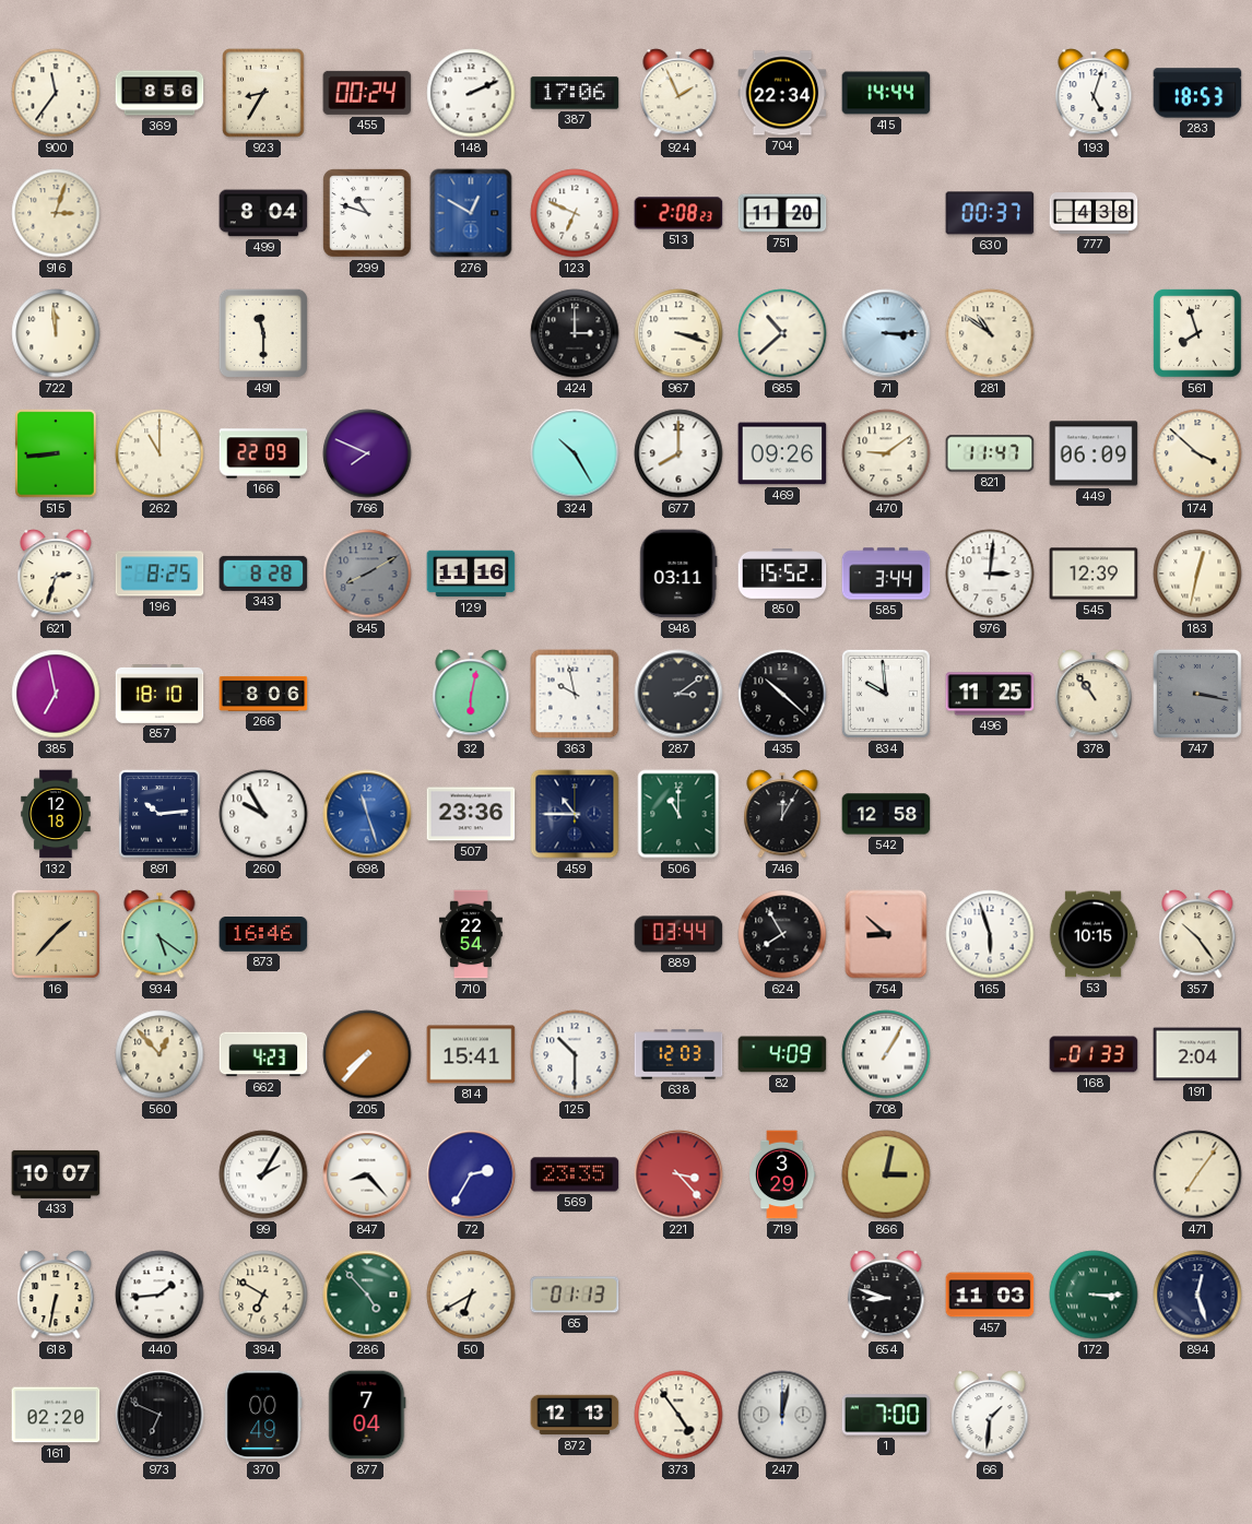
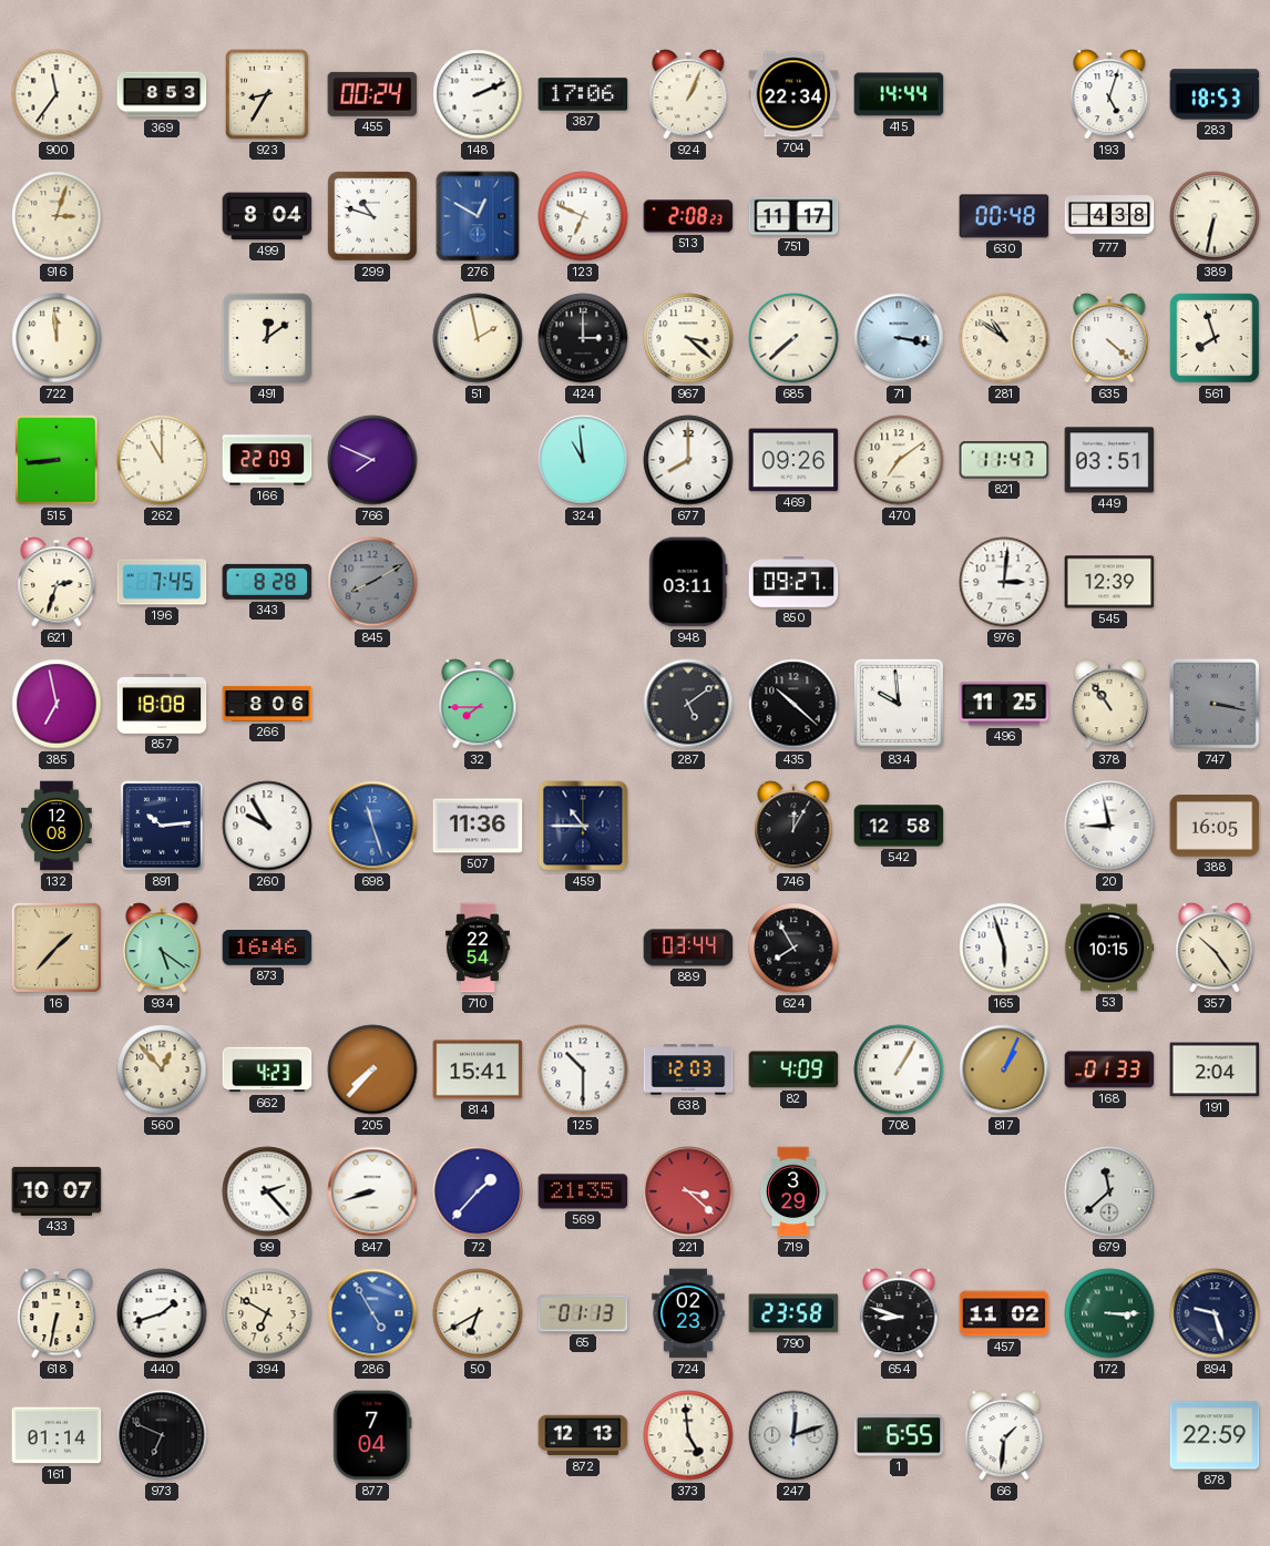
369: 8:56 -> 8:53
924: 1:56 -> 1:04
751: 11:20 -> 11:17
630: 00:37 -> 00:48
389: none -> 6:32
491: 11:30 -> 12:09
51: none -> 1:58
967: 3:18 -> 3:22
685: 10:38 -> 7:38
71: 3:15 -> 3:17
635: none -> 4:22
324: 10:25 -> 10:59
470: 9:09 -> 7:09
449: 06:09 -> 03:51
174: 3:52 -> none
196: 8:25 -> 7:45
129: 11:16 -> none
850: 15:52 -> 09:27
585: 3:44 -> none
183: 12:32 -> none
857: 18:10 -> 18:08
32: 6:02 -> 7:45
363: 9:58 -> none
287: 3:09 -> 5:09
132: 12:18 -> 12:08
507: 23:36 -> 11:36
506: 11:00 -> none
20: none -> 8:58
388: none -> 16:05
754: 8:52 -> none
817: none -> 1:04
99: 2:05 -> 2:23
847: 8:23 -> 8:42
72: 2:35 -> 1:37
569: 23:35 -> 21:35
221: 3:23 -> 3:22
866: 3:02 -> none
679: none -> 11:38
471: 7:06 -> none
440: 1:44 -> 1:42
286: 4:53 -> 4:55
286 dial: green -> blue
724: none -> 02:23
790: none -> 23:58
457: 11:03 -> 11:02
894: 12:27 -> 9:27
161: 02:20 -> 01:14
370: 00:49 -> none
373: 4:54 -> 4:59
247: 12:02 -> 12:12
1: 7:00 -> 6:55
878: none -> 22:59
